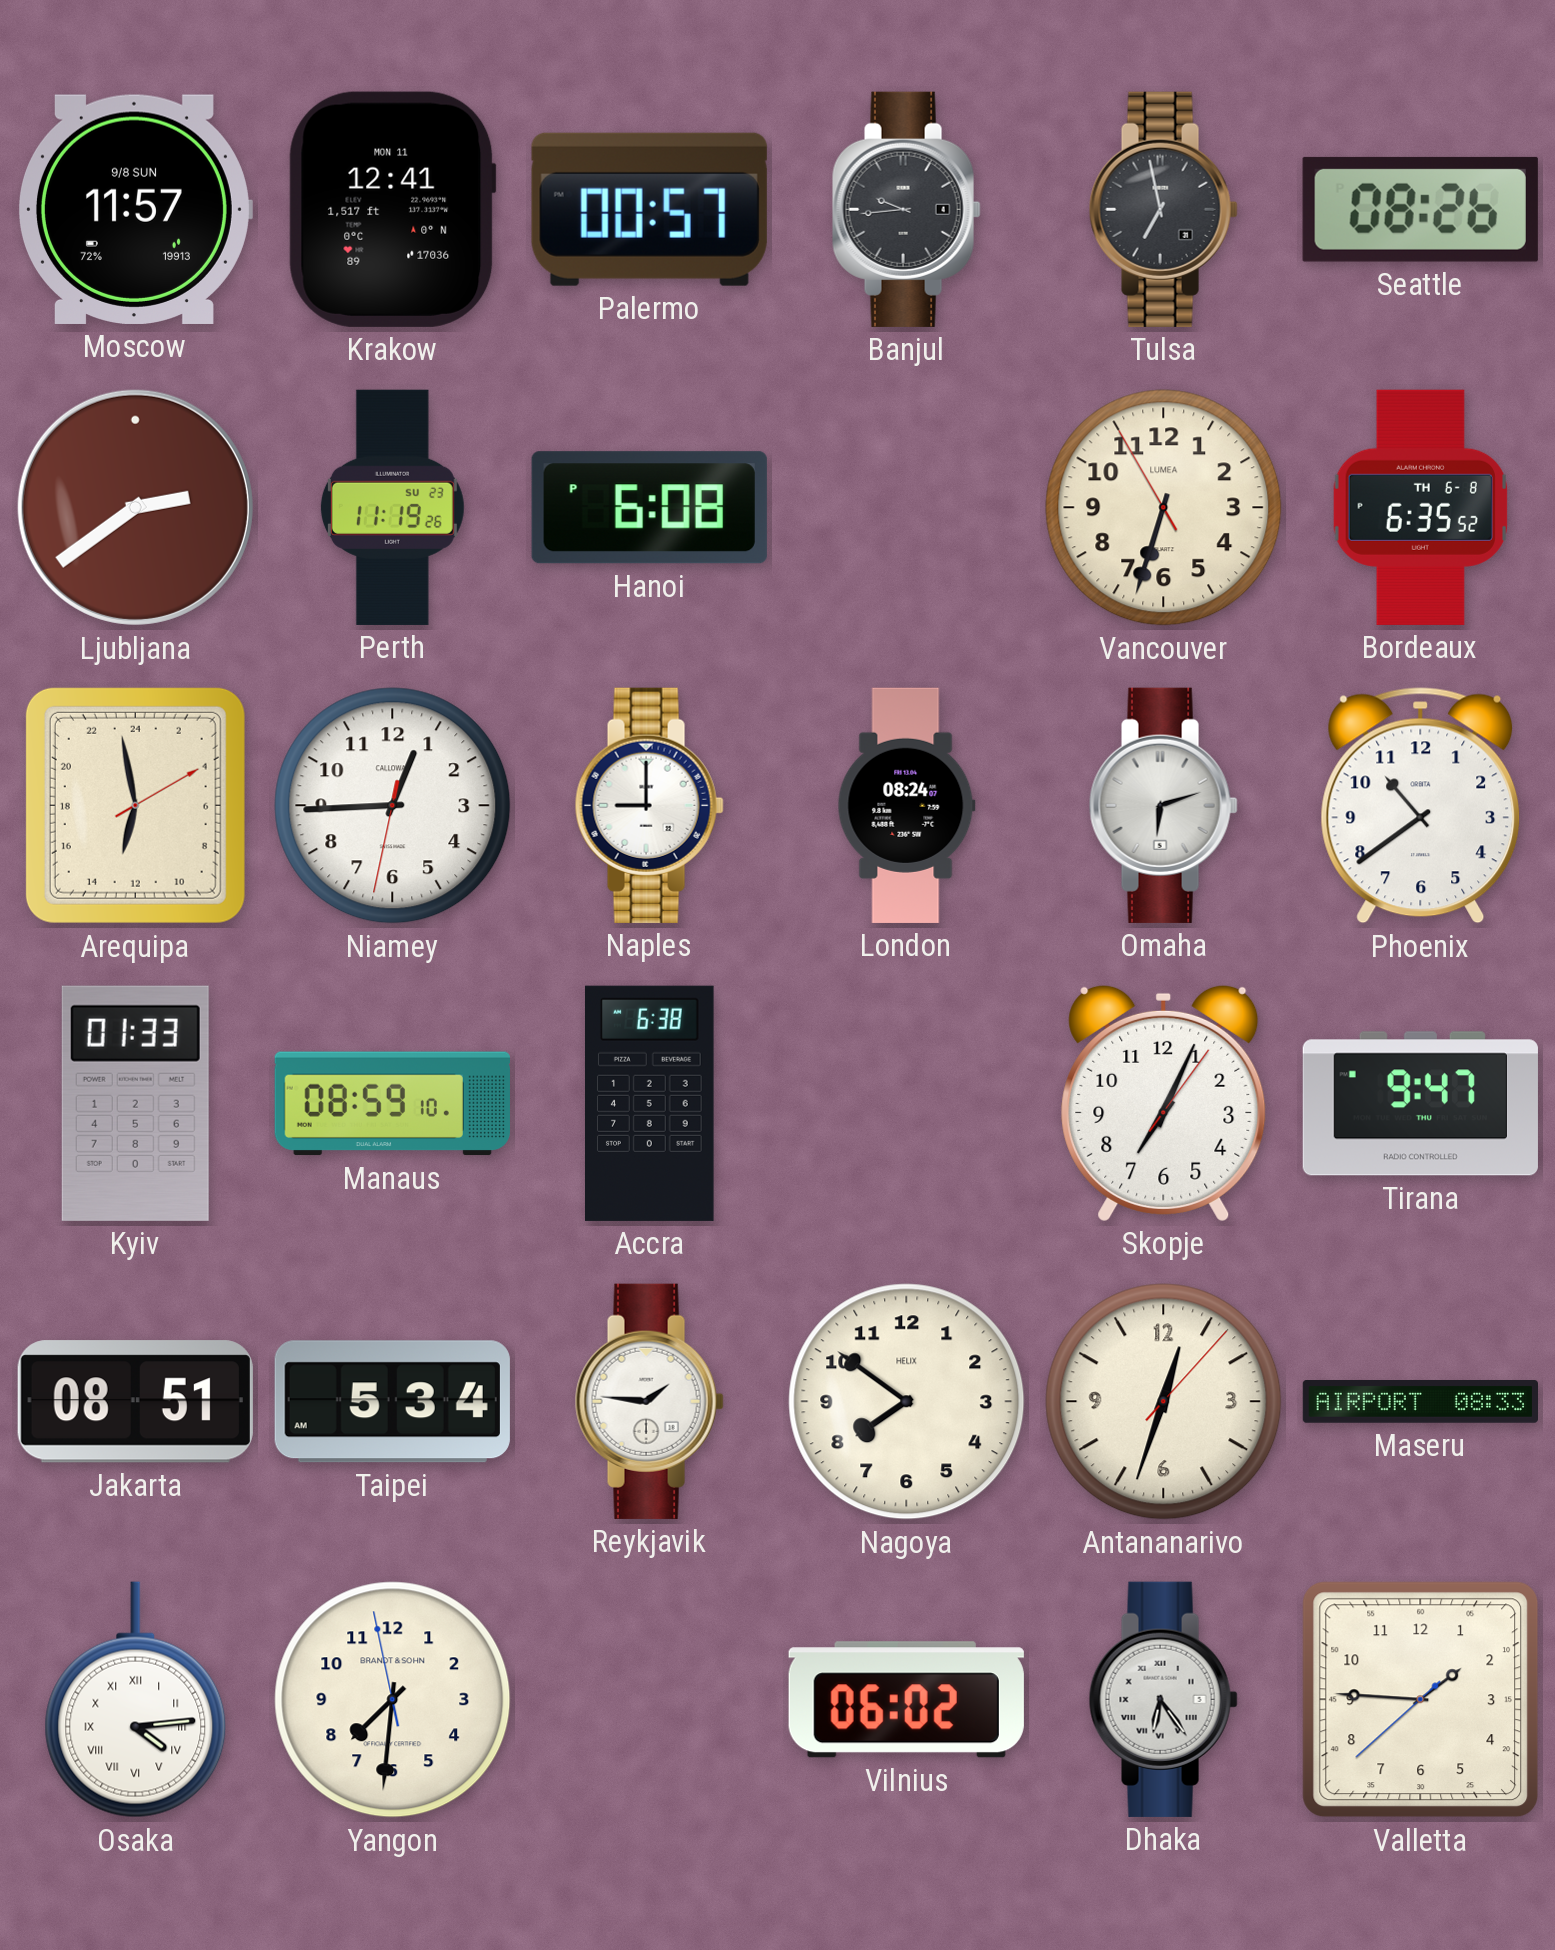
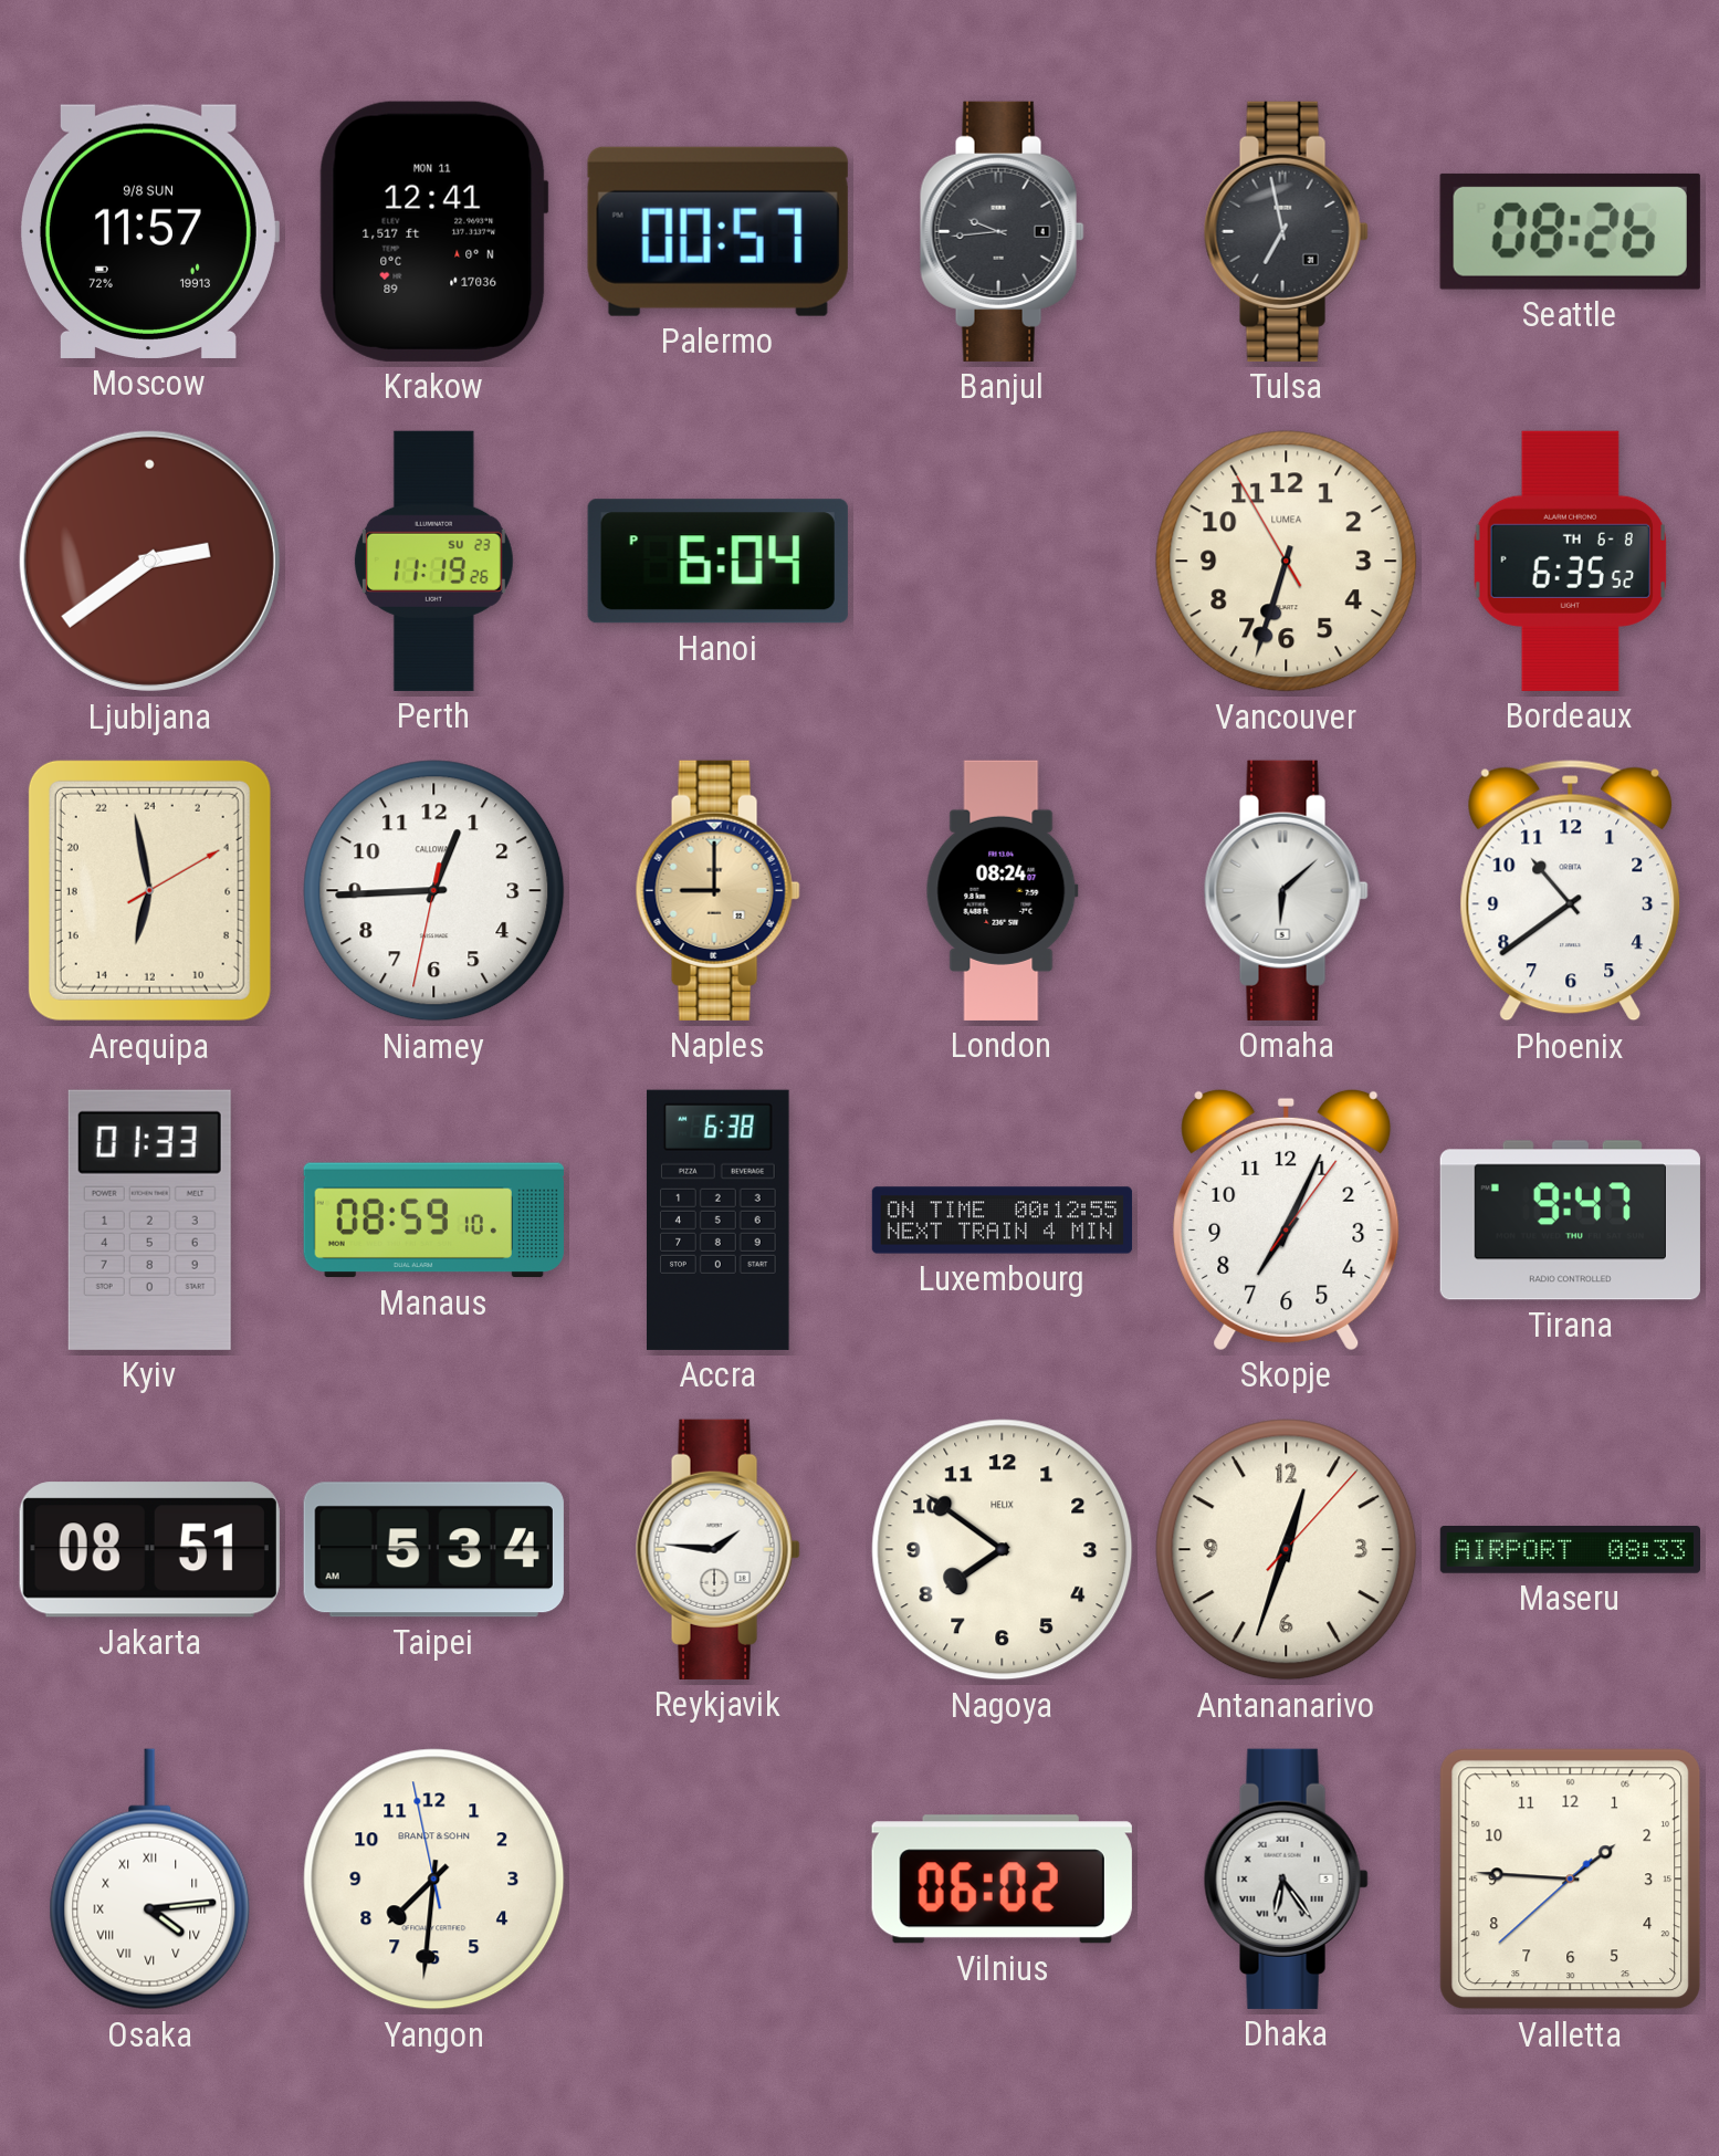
Hanoi: 6:08 -> 6:04
Naples dial: white -> champagne
Omaha: 6:12 -> 6:08
Luxembourg: none -> 00:12
